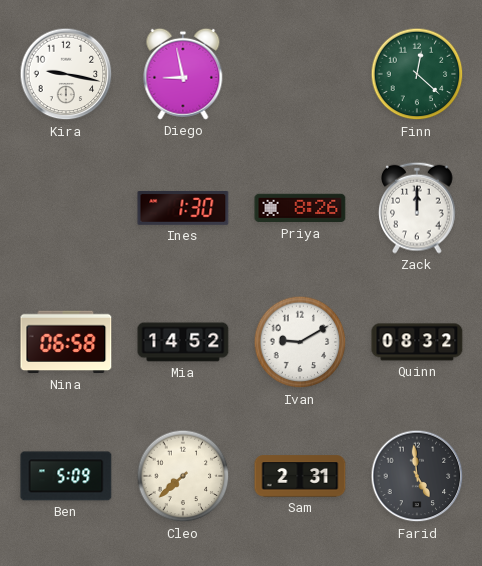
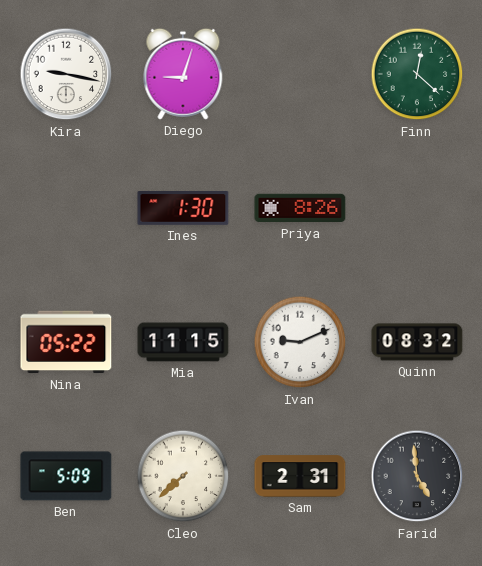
Diego: 8:58 -> 9:03
Zack: 12:00 -> none
Nina: 06:58 -> 05:22
Mia: 14:52 -> 11:15
Ivan: 9:10 -> 9:11
